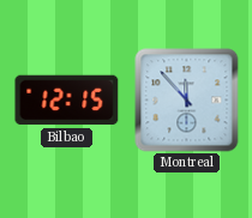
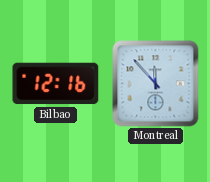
Bilbao: 12:15 -> 12:16
